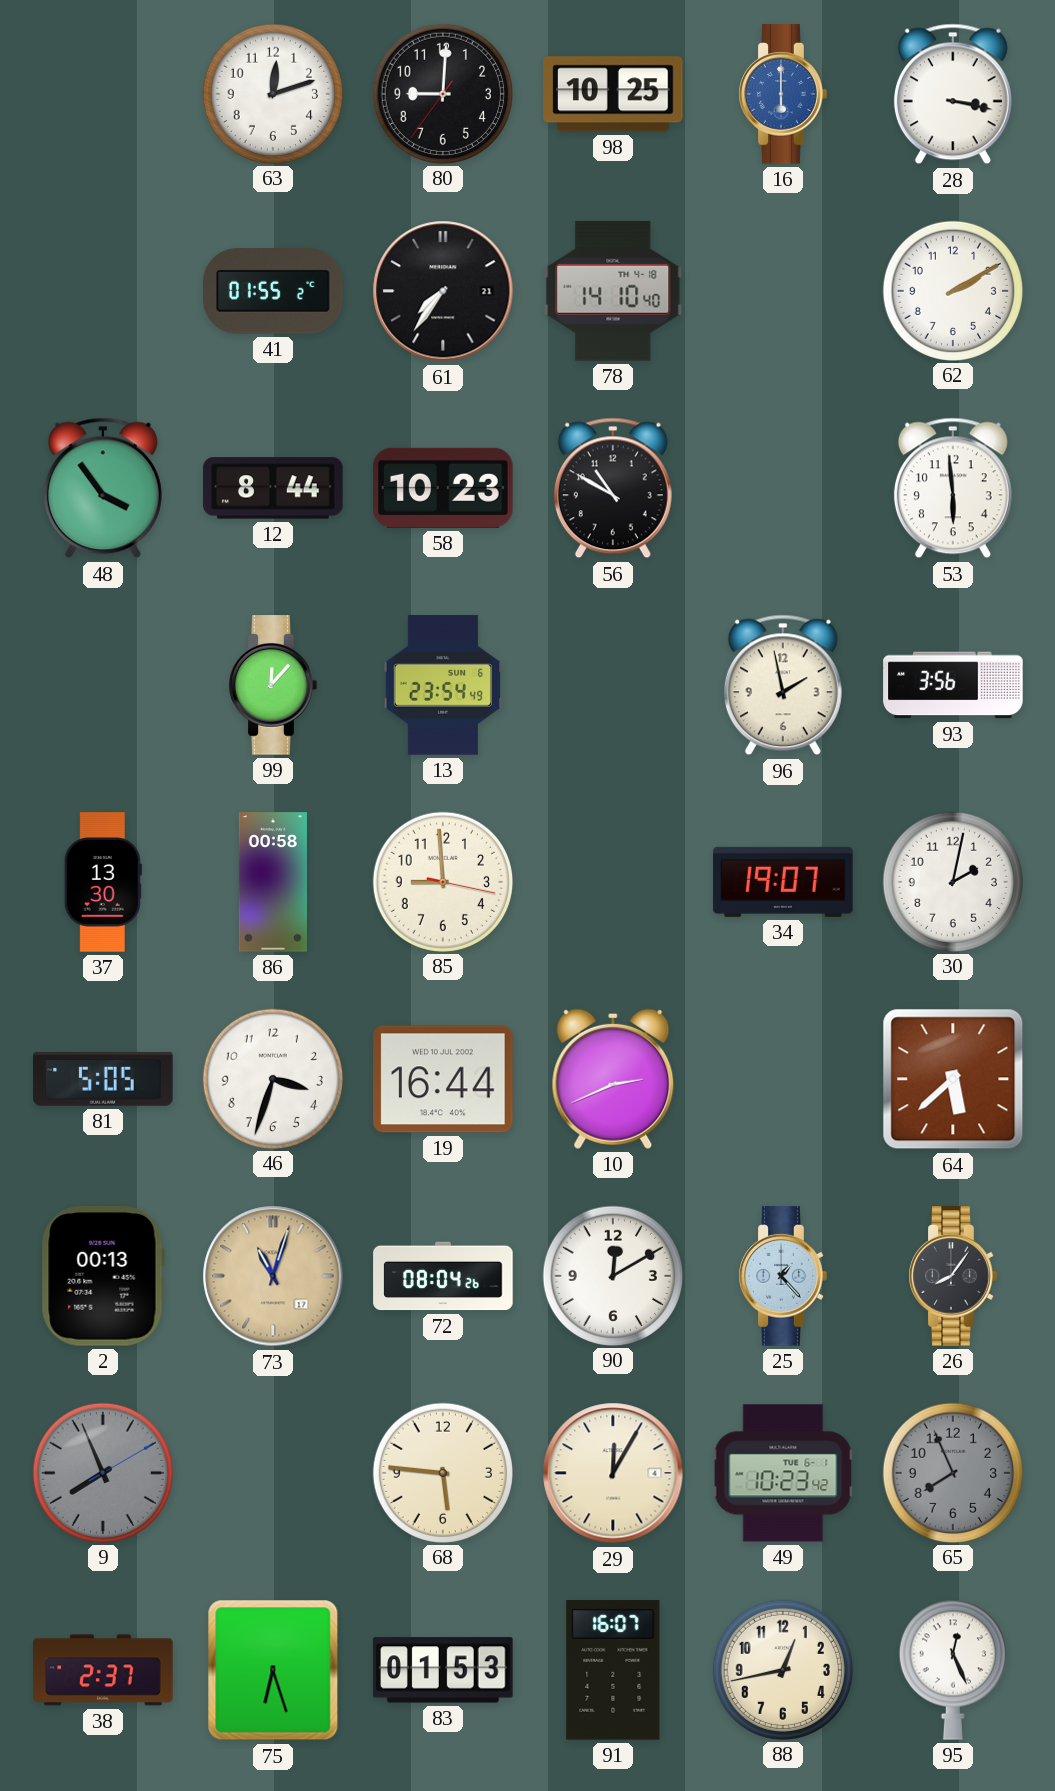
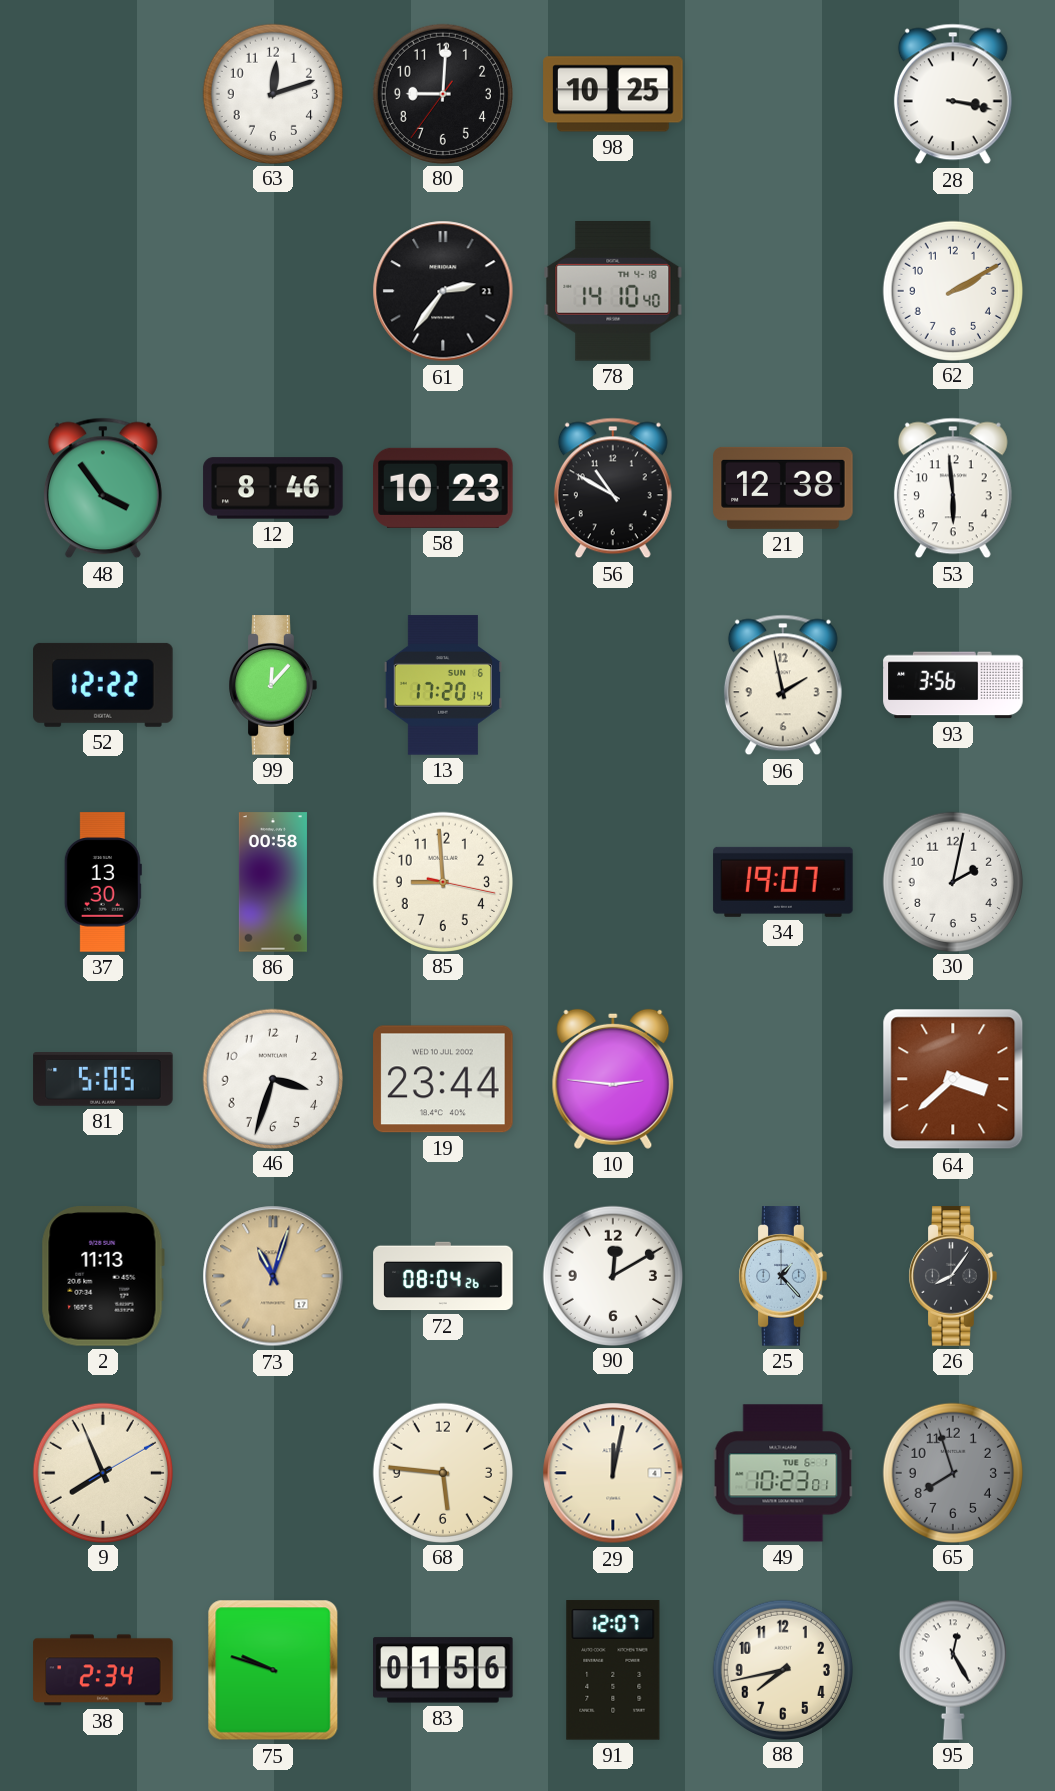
16: 6:00 -> none
41: 01:55 -> none
61: 7:36 -> 2:36
12: 8:44 -> 8:46
21: none -> 12:38
52: none -> 12:22
13: 23:54 -> 17:20
19: 16:44 -> 23:44
10: 2:41 -> 2:46
64: 5:38 -> 3:38
2: 00:13 -> 11:13
9 dial: grey -> cream
29: 12:05 -> 12:02
49: 10:23:42 -> 10:23:01
65: 7:56 -> 7:57
38: 2:37 -> 2:34
75: 6:27 -> 9:48
83: 01:53 -> 01:56
91: 16:07 -> 12:07
88: 12:43 -> 7:43
95: 12:26 -> 12:25
